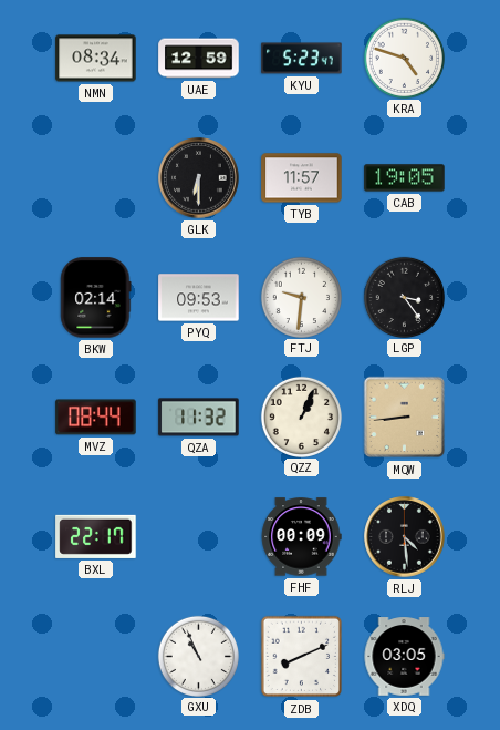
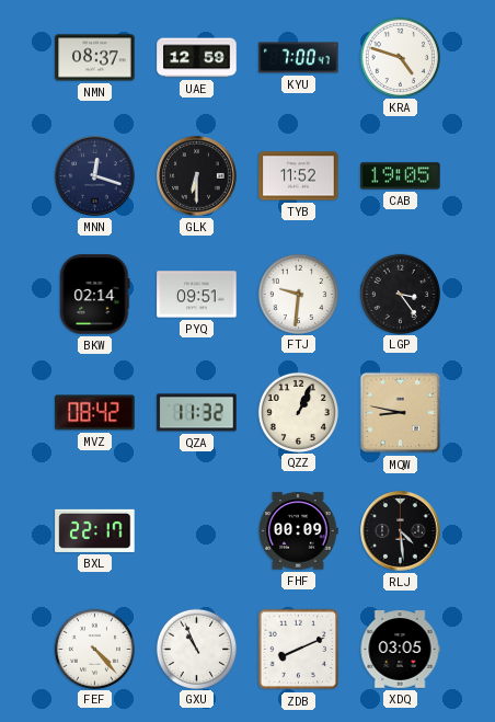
NMN: 08:34 -> 08:37
KYU: 5:23 -> 7:00
MNN: none -> 12:18
TYB: 11:57 -> 11:52
PYQ: 09:53 -> 09:51
MVZ: 08:44 -> 08:42
MQW: 8:44 -> 8:47
FEF: none -> 4:23
